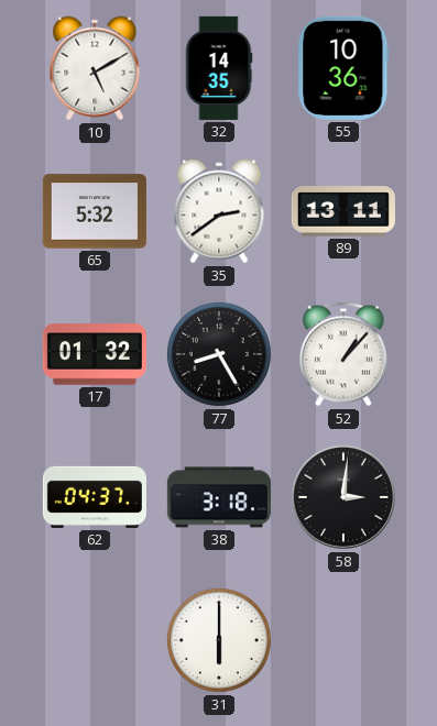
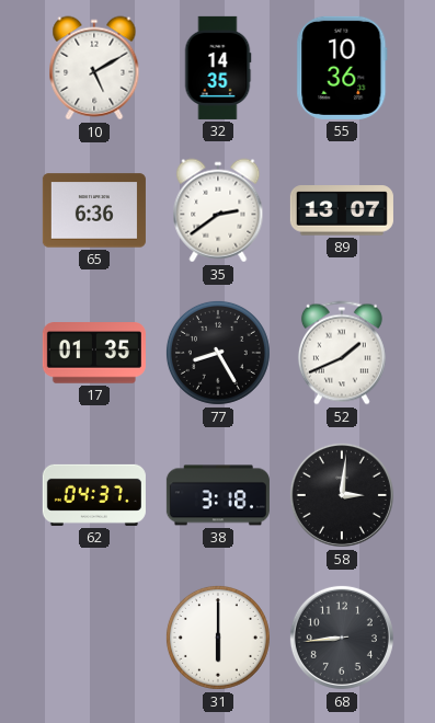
65: 5:32 -> 6:36
89: 13:11 -> 13:07
17: 01:32 -> 01:35
52: 1:07 -> 1:41
68: none -> 8:44
